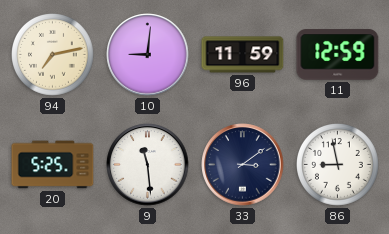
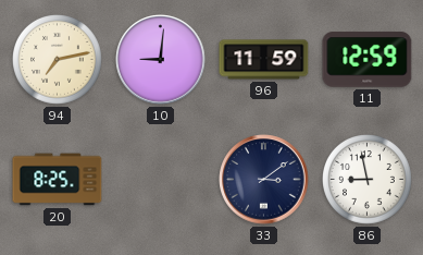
20: 5:25 -> 8:25
9: 11:29 -> none
